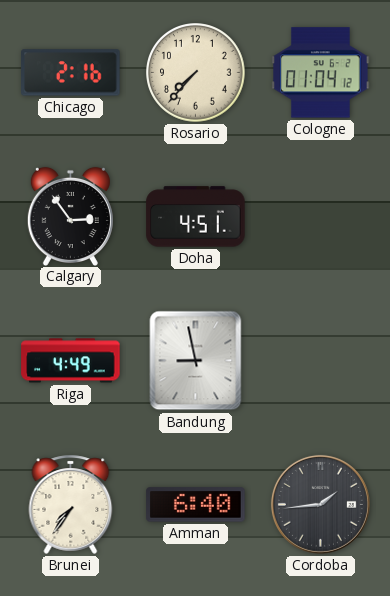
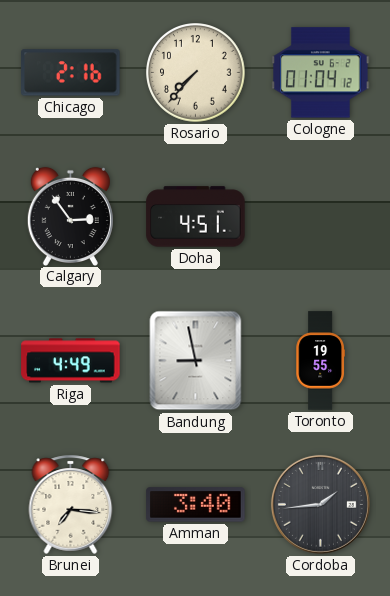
Toronto: none -> 19:55
Brunei: 7:36 -> 7:16
Amman: 6:40 -> 3:40
